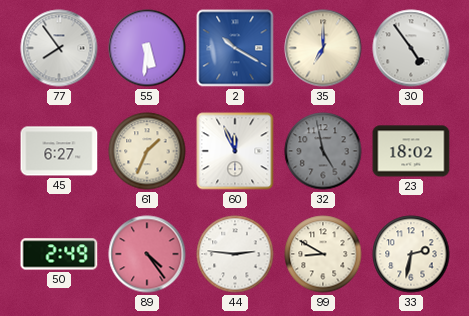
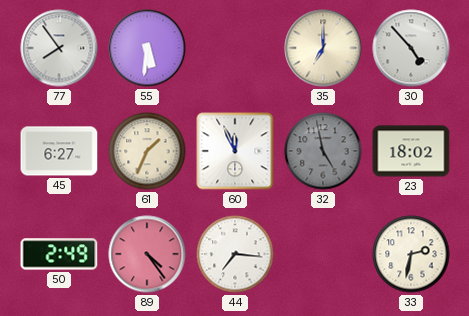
2: 10:20 -> none
30: 4:54 -> 4:53
44: 2:46 -> 7:16
99: 8:50 -> none
